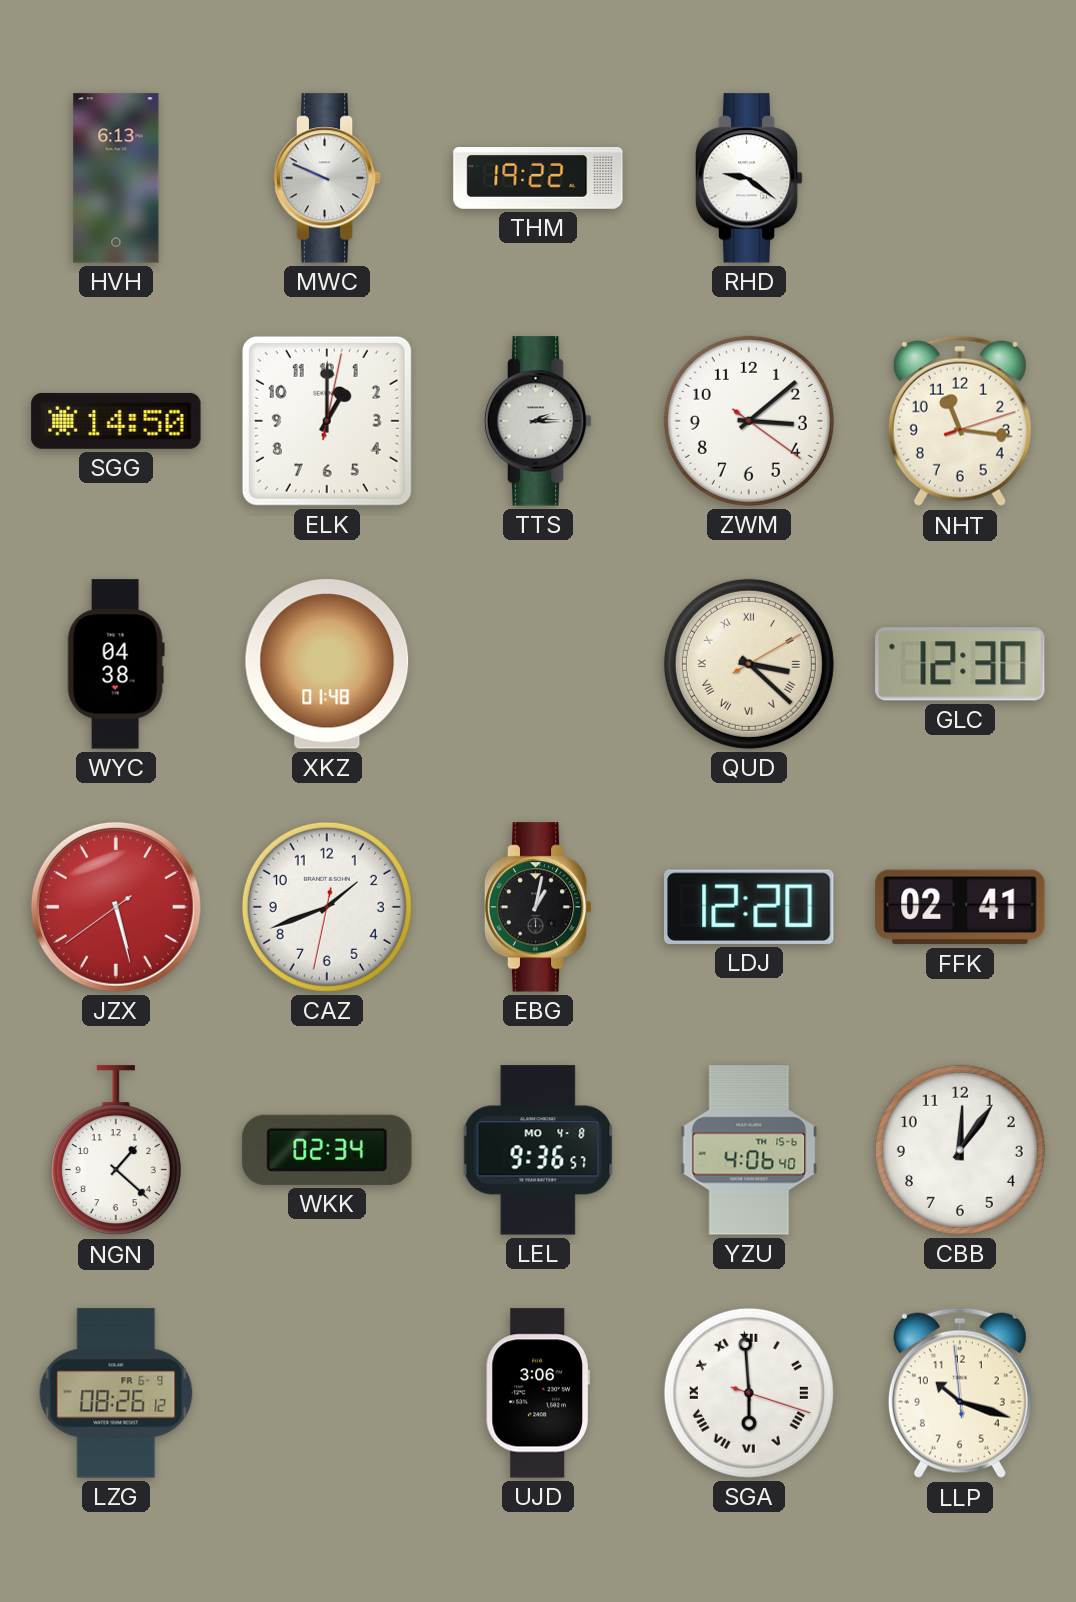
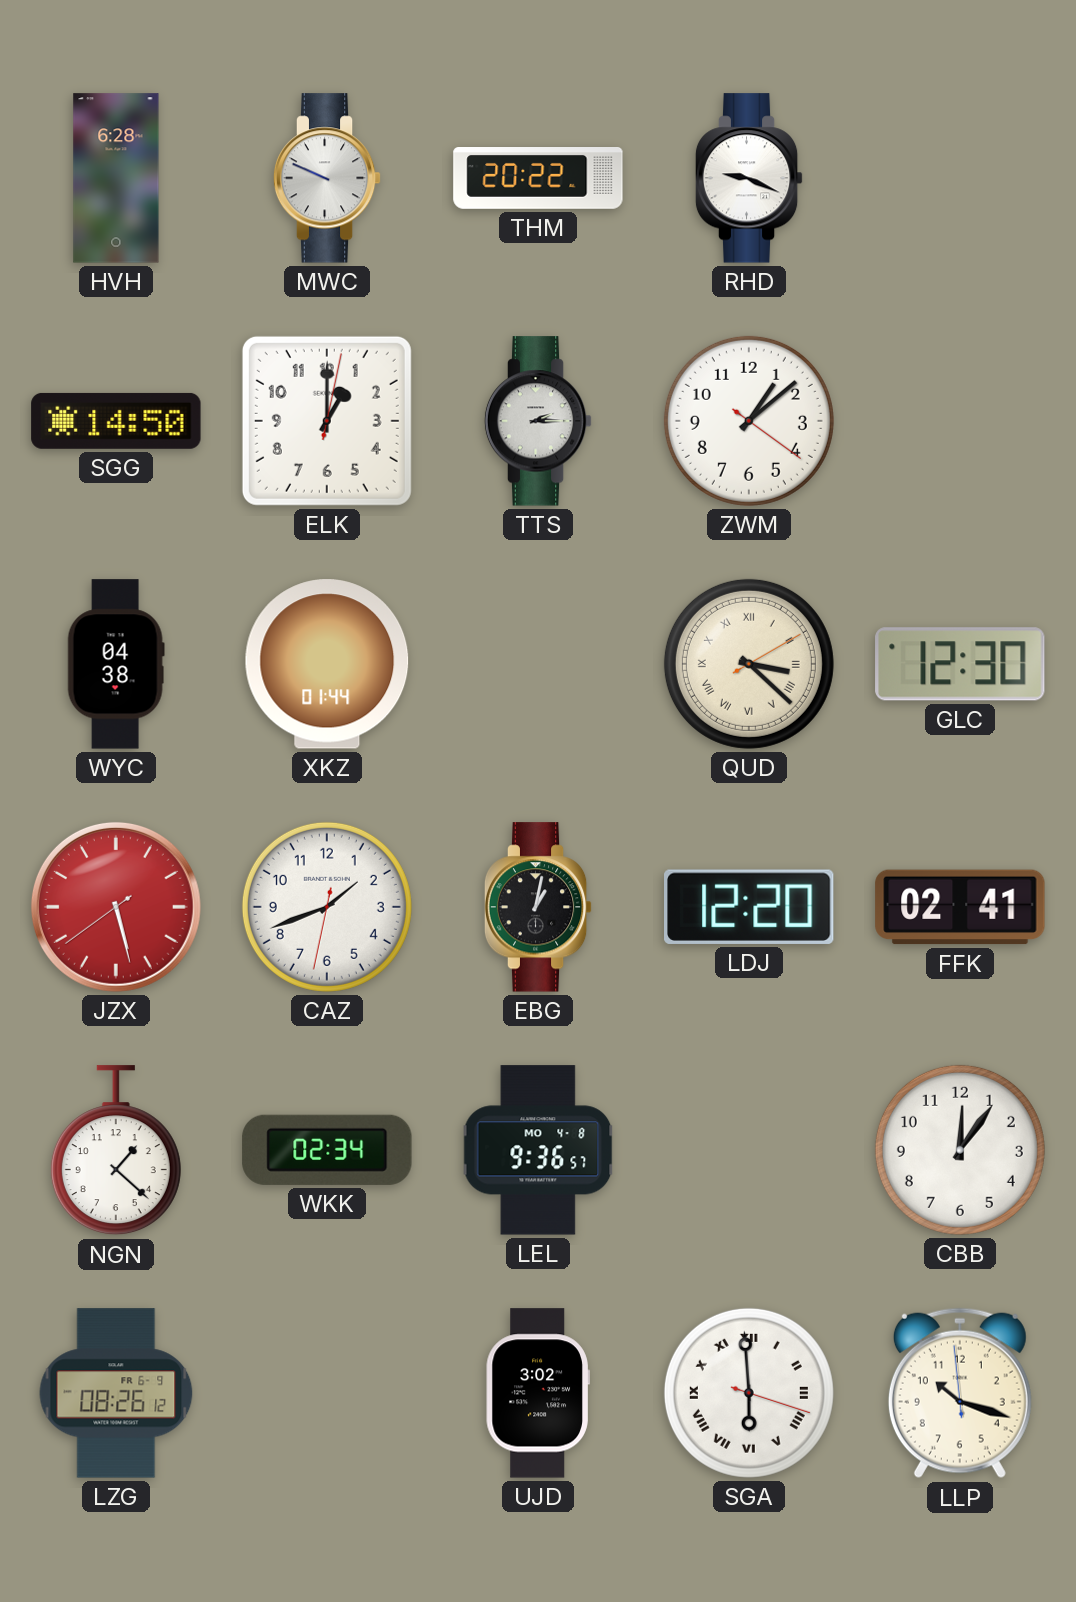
HVH: 6:13 -> 6:28
THM: 19:22 -> 20:22
RHD: 9:21 -> 9:19
ZWM: 3:08 -> 1:08
NHT: 11:16 -> none
XKZ: 01:48 -> 01:44
YZU: 4:06 -> none
UJD: 3:06 -> 3:02
